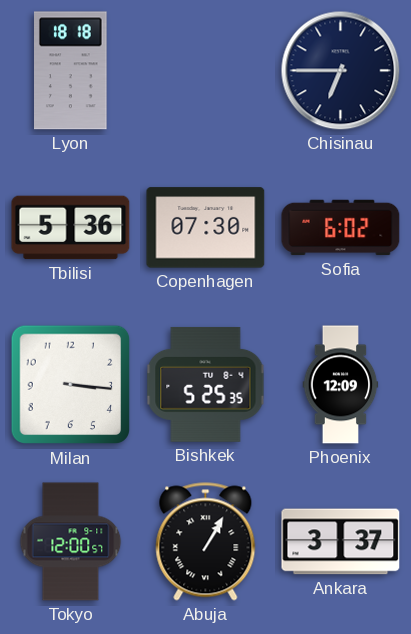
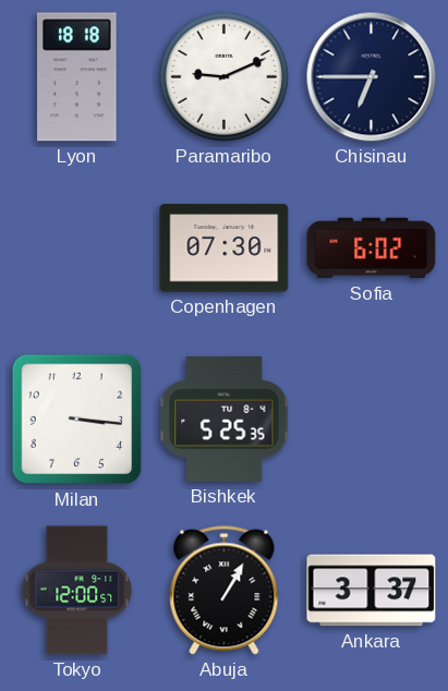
Paramaribo: none -> 9:11
Tbilisi: 5:36 -> none
Phoenix: 12:09 -> none
